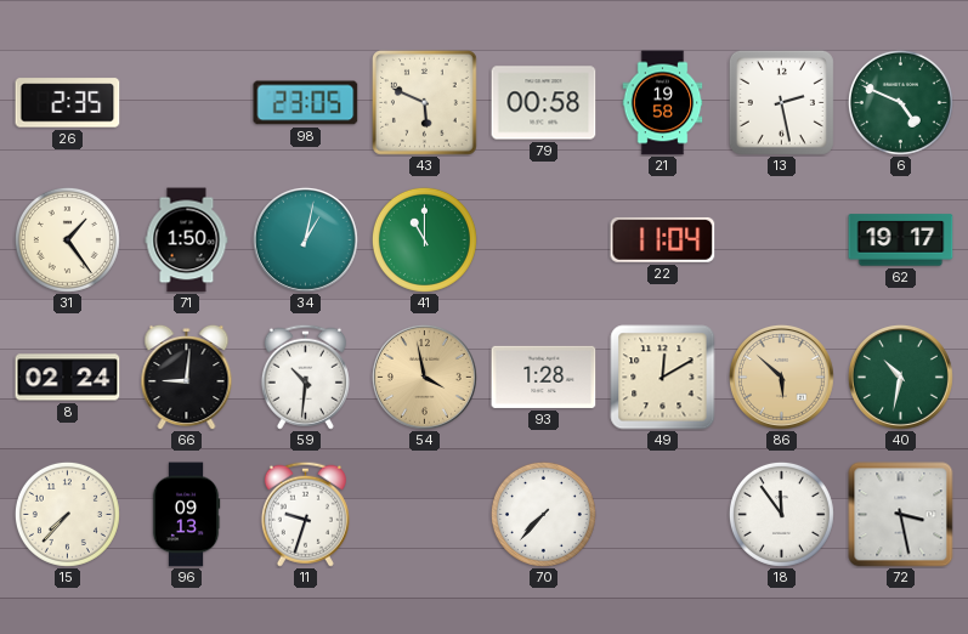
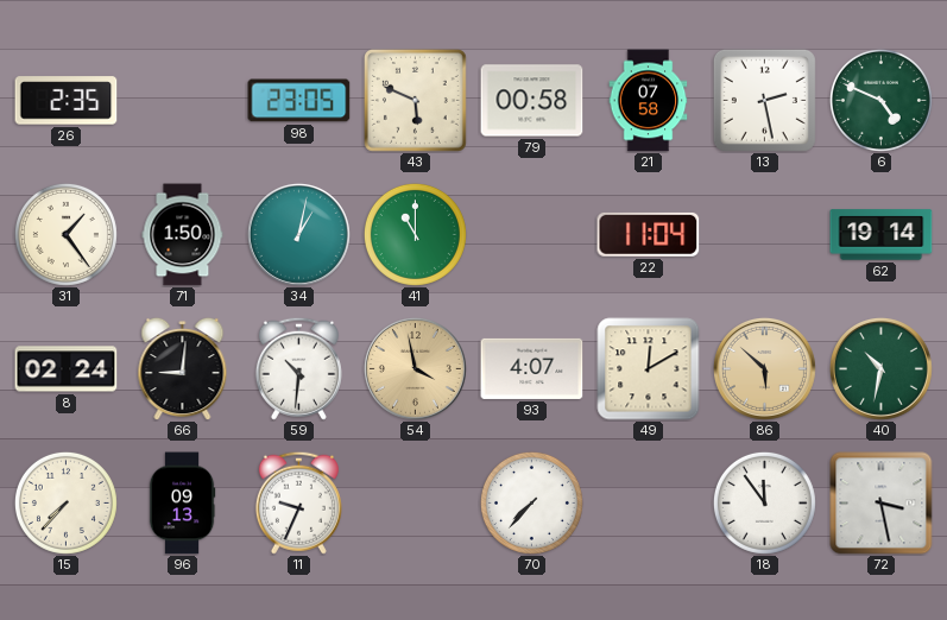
21: 19:58 -> 07:58
62: 19:17 -> 19:14
93: 1:28 -> 4:07
11: 9:33 -> 9:34
